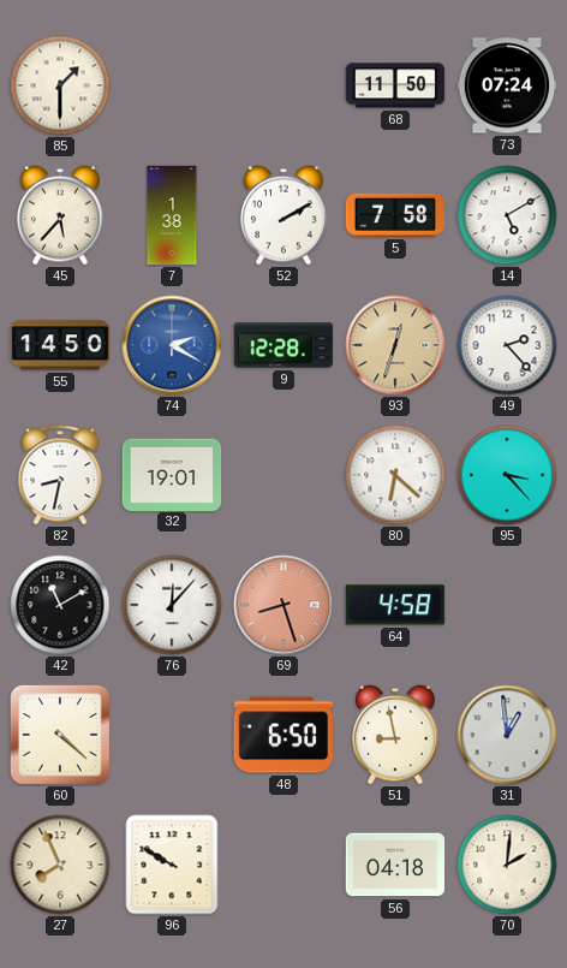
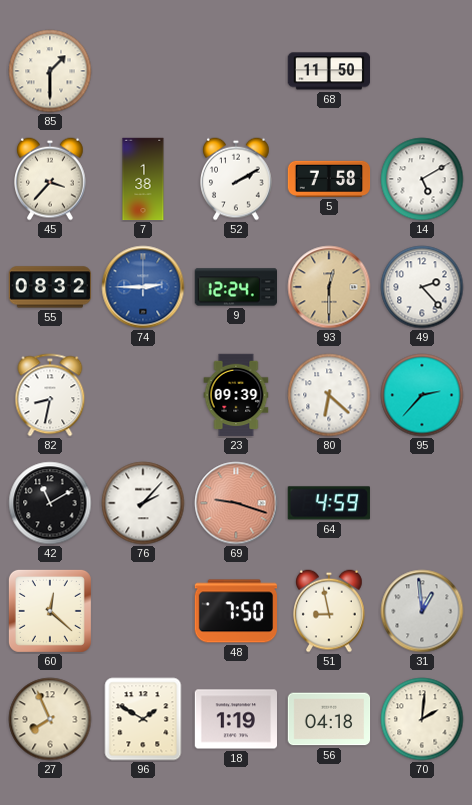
73: 07:24 -> none
45: 5:37 -> 3:37
55: 14:50 -> 08:32
74: 2:20 -> 2:45
9: 12:28 -> 12:24
93: 12:33 -> 12:30
32: 19:01 -> none
23: none -> 09:39
95: 3:23 -> 2:37
76: 12:07 -> 2:07
69: 8:27 -> 9:18
64: 4:58 -> 4:59
60: 4:22 -> 12:22
48: 6:50 -> 7:50
96: 9:50 -> 1:50
18: none -> 1:19
